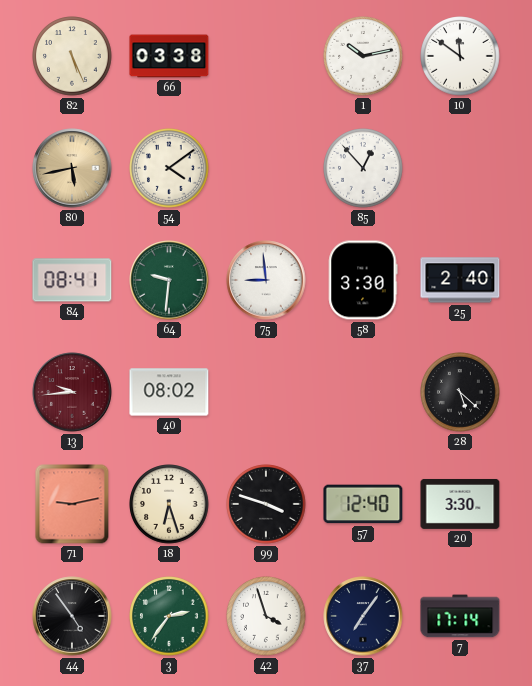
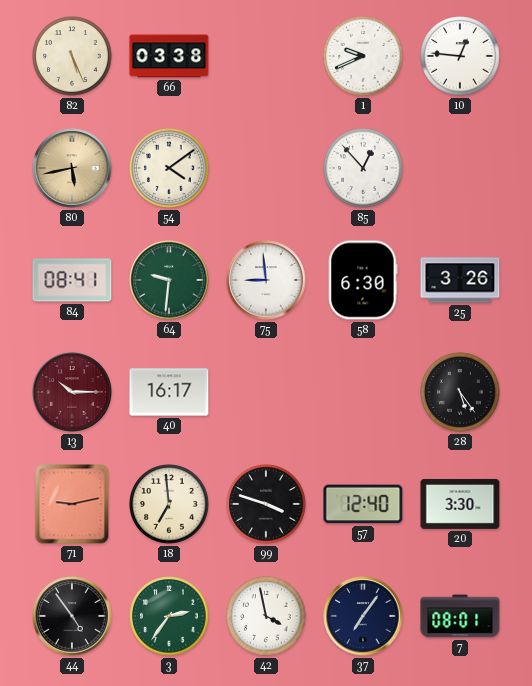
1: 10:13 -> 9:41
10: 11:51 -> 12:46
58: 3:30 -> 6:30
25: 2:40 -> 3:26
13: 9:44 -> 10:15
40: 08:02 -> 16:17
28: 5:22 -> 5:24
18: 6:27 -> 6:59
42: 3:57 -> 3:58
7: 17:14 -> 08:01
